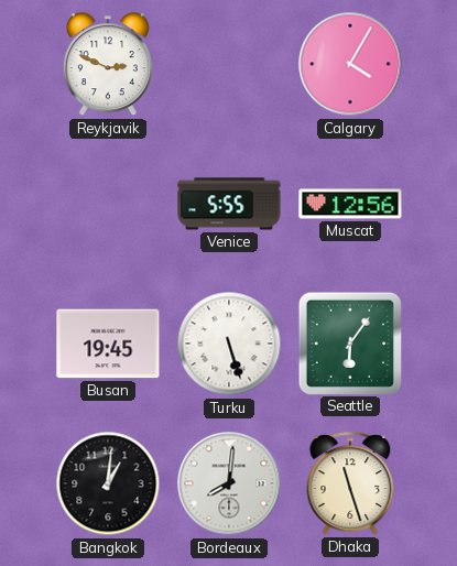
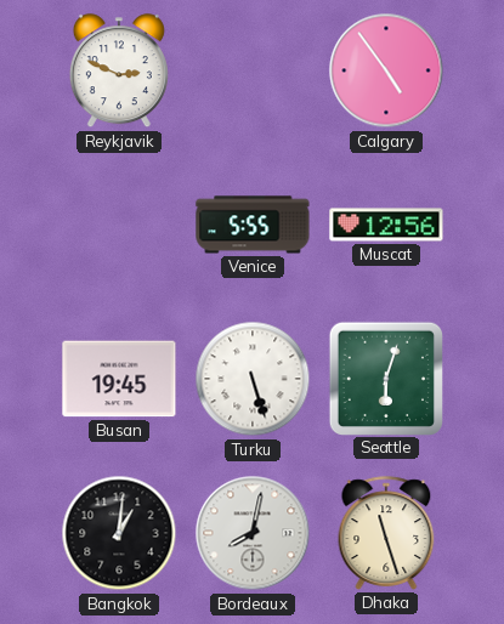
Calgary: 4:05 -> 4:54
Seattle: 6:06 -> 6:03
Bordeaux: 8:01 -> 8:02
